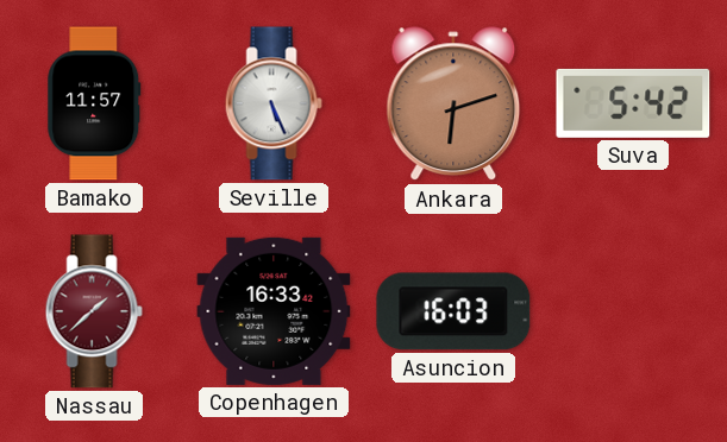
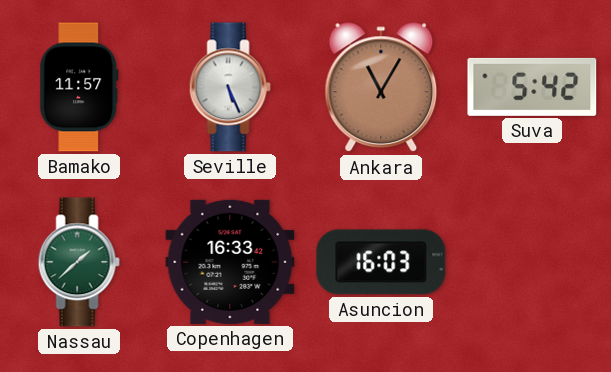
Ankara: 6:12 -> 11:05
Nassau dial: burgundy -> green
